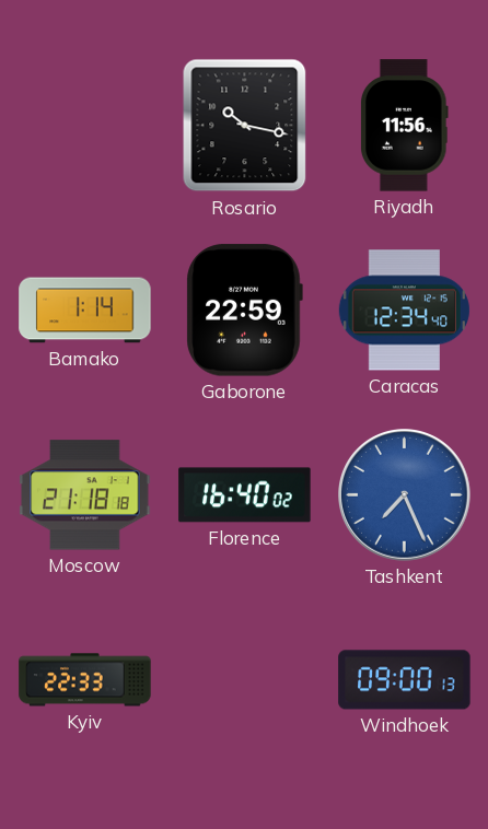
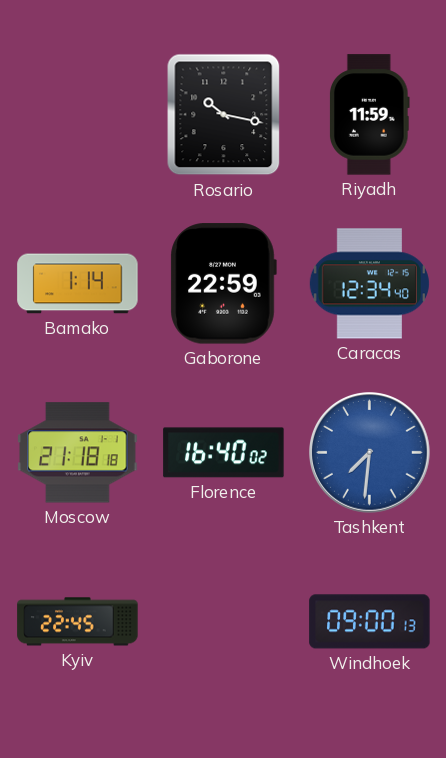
Riyadh: 11:56 -> 11:59
Tashkent: 7:26 -> 7:31
Kyiv: 22:33 -> 22:45
